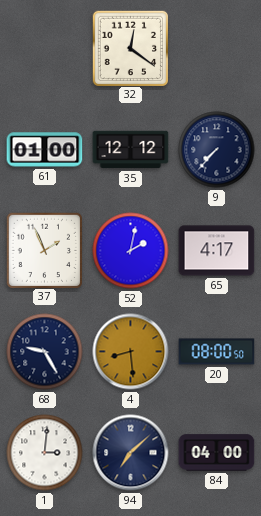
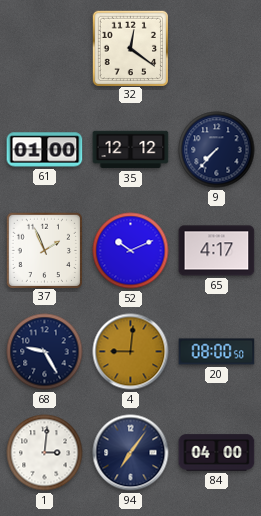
52: 2:02 -> 10:11
4: 8:29 -> 9:01
94: 7:08 -> 7:06
